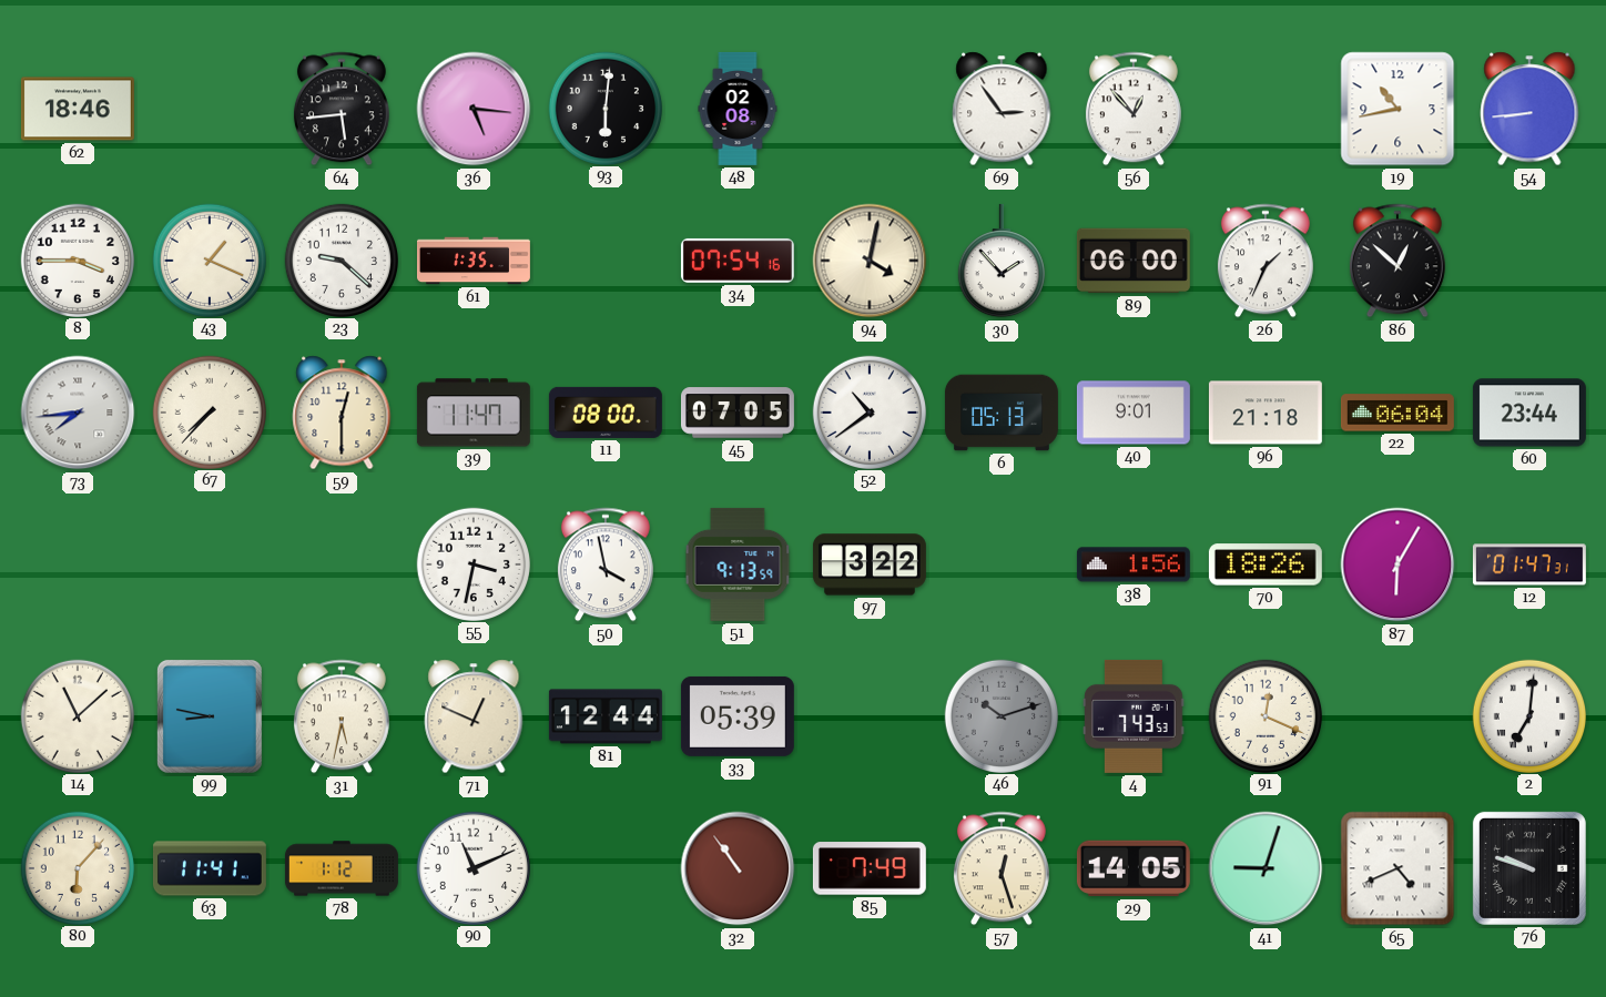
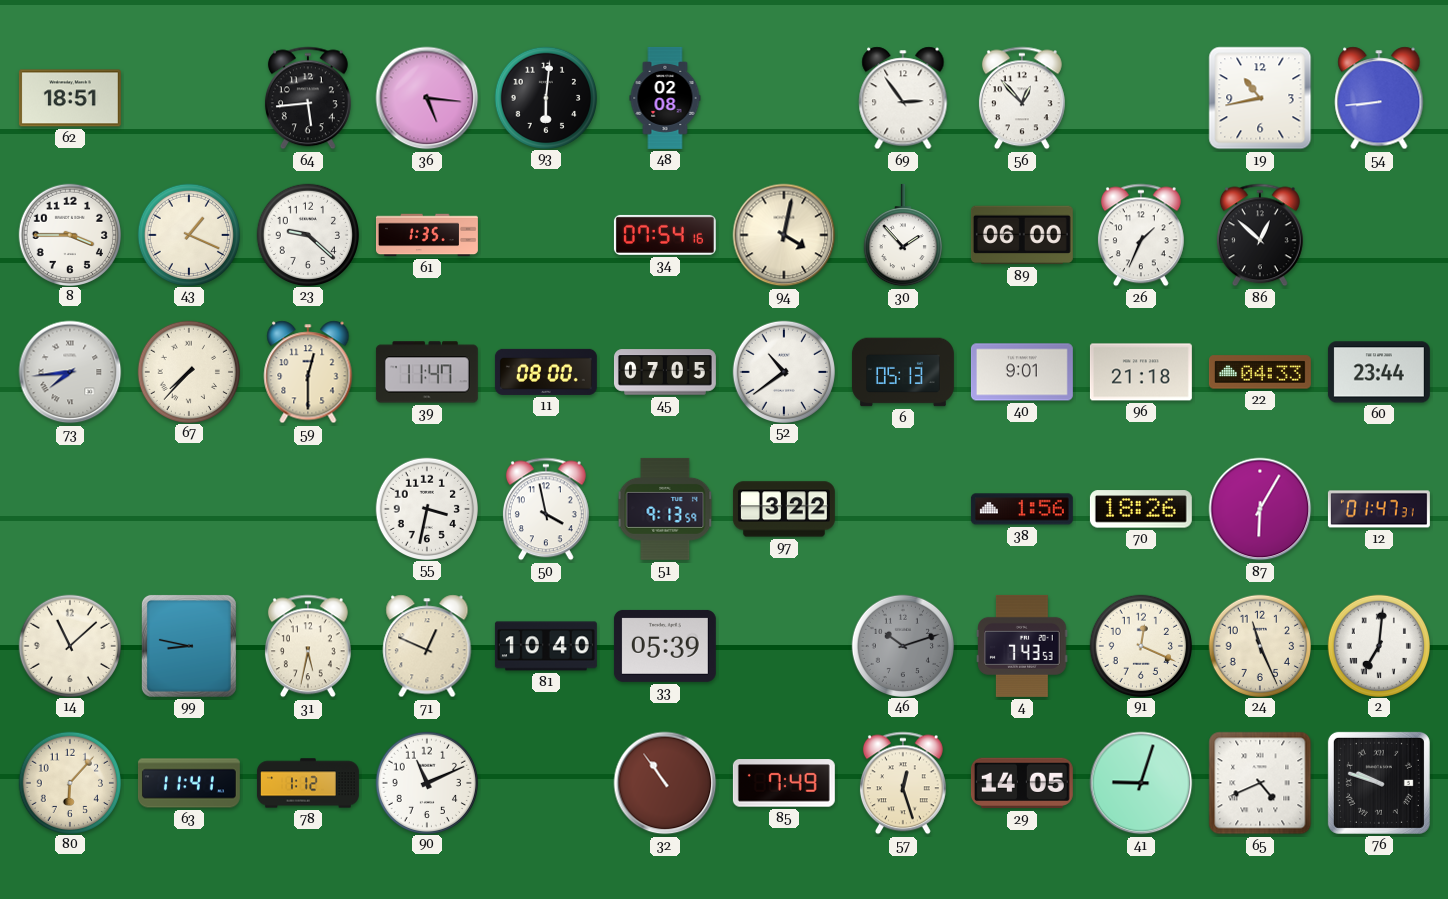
62: 18:46 -> 18:51
22: 06:04 -> 04:33
81: 12:44 -> 10:40
24: none -> 11:26
